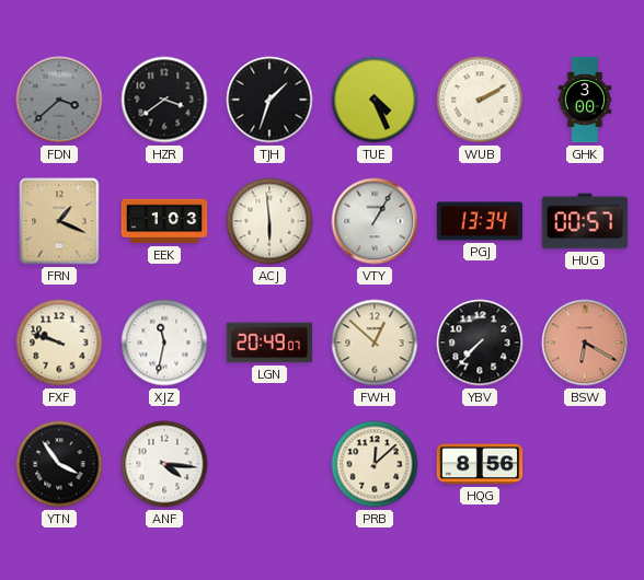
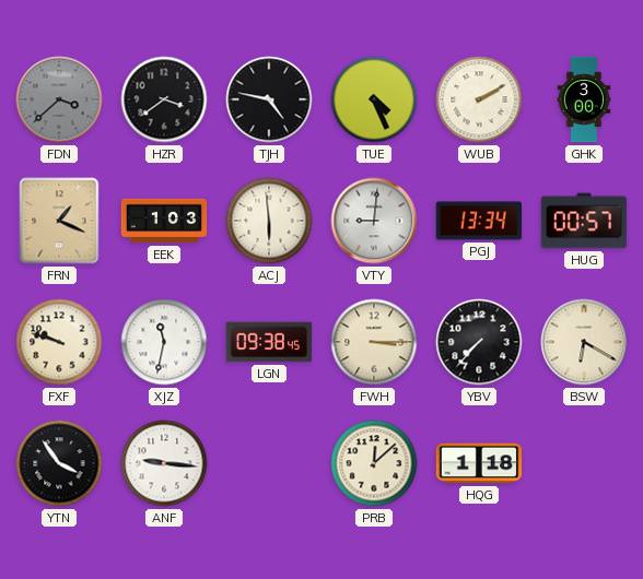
TJH: 1:33 -> 4:47
VTY: 1:05 -> 9:01
LGN: 20:49 -> 09:38
FWH: 12:52 -> 3:15
BSW dial: salmon -> cream
ANF: 4:16 -> 9:16
HQG: 8:56 -> 1:18
